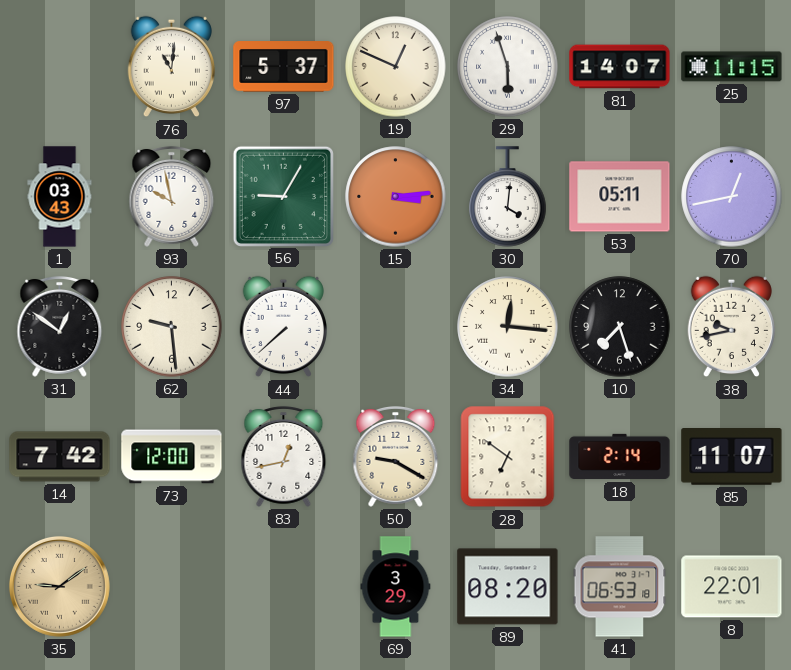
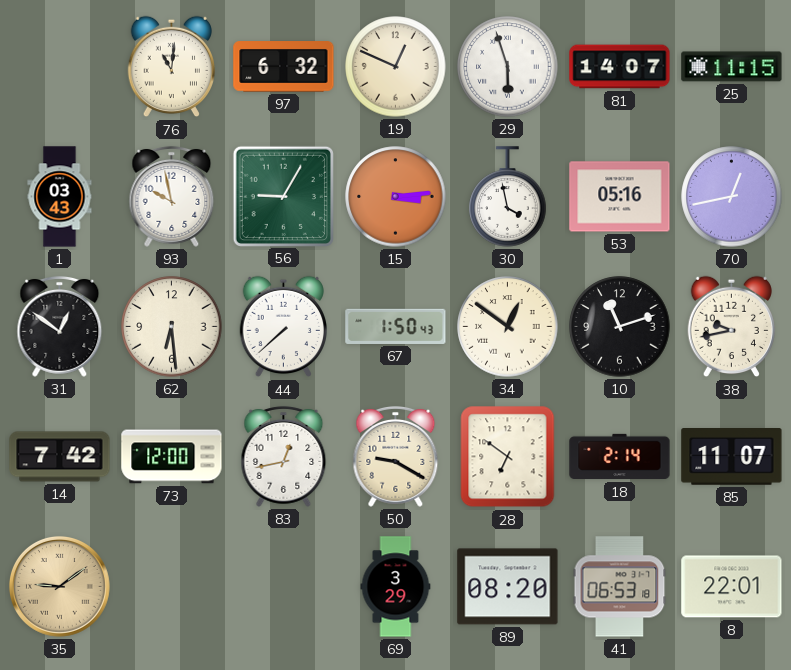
97: 5:37 -> 6:32
30: 4:01 -> 3:58
53: 05:11 -> 05:16
62: 9:29 -> 6:29
67: none -> 1:50
34: 12:16 -> 12:51
10: 7:27 -> 11:12
